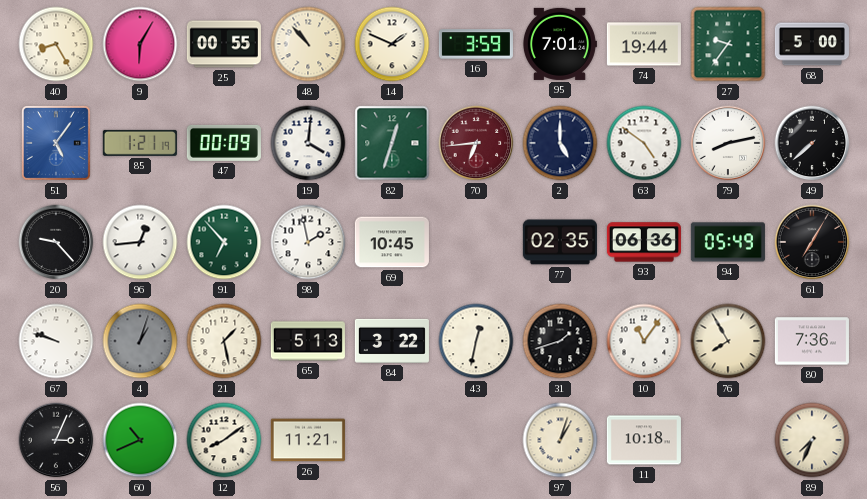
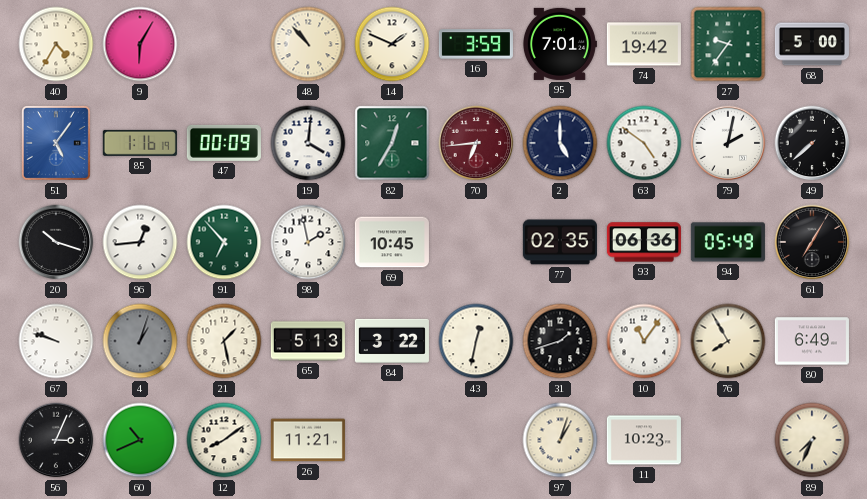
40: 8:25 -> 4:35
25: 00:55 -> none
74: 19:44 -> 19:42
85: 1:21 -> 1:16
82: 12:33 -> 12:35
79: 8:13 -> 2:02
20: 9:23 -> 10:18
80: 7:36 -> 6:49
11: 10:18 -> 10:23
